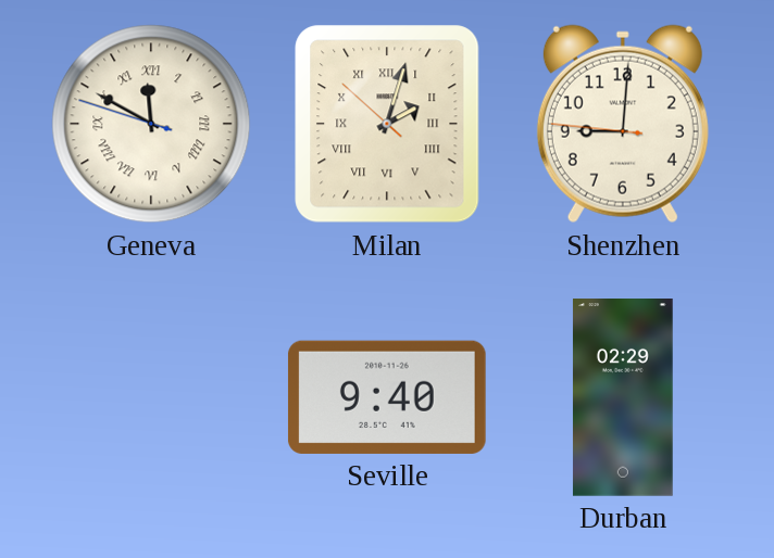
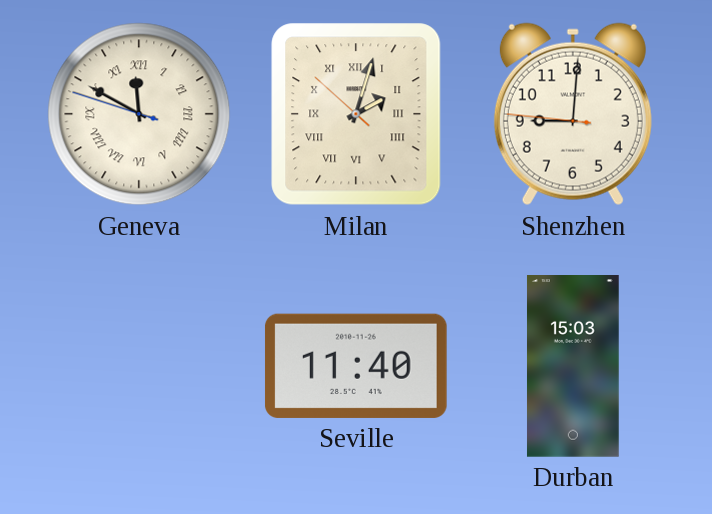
Seville: 9:40 -> 11:40
Durban: 02:29 -> 15:03
